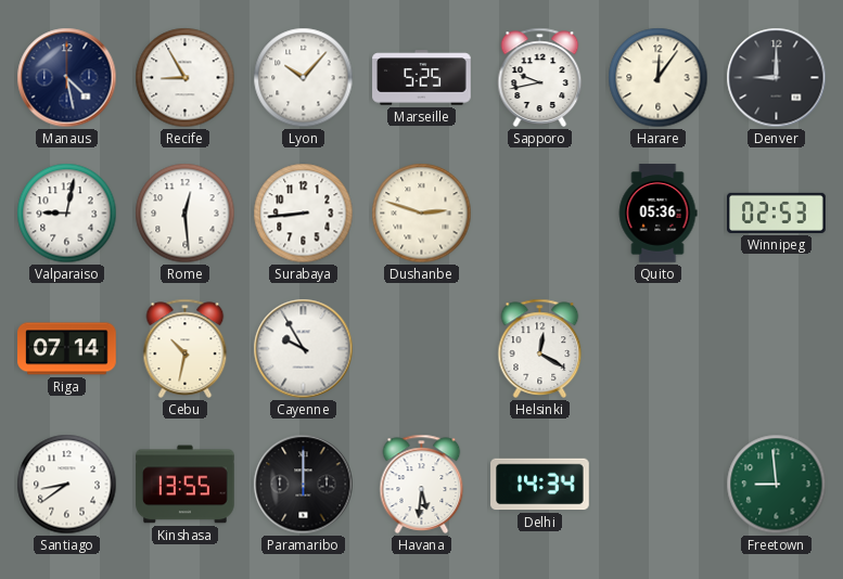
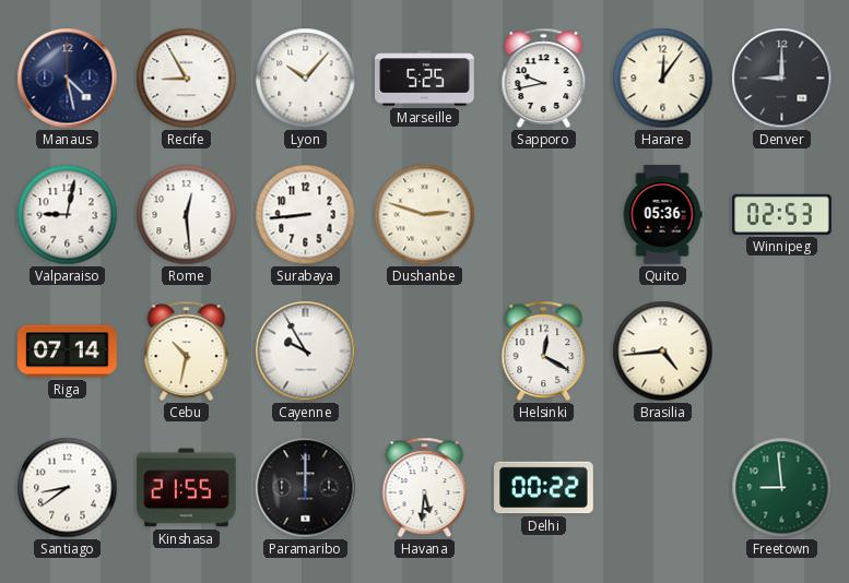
Brasilia: none -> 4:44
Kinshasa: 13:55 -> 21:55
Delhi: 14:34 -> 00:22
